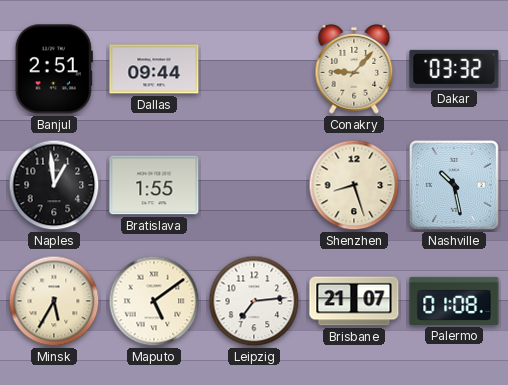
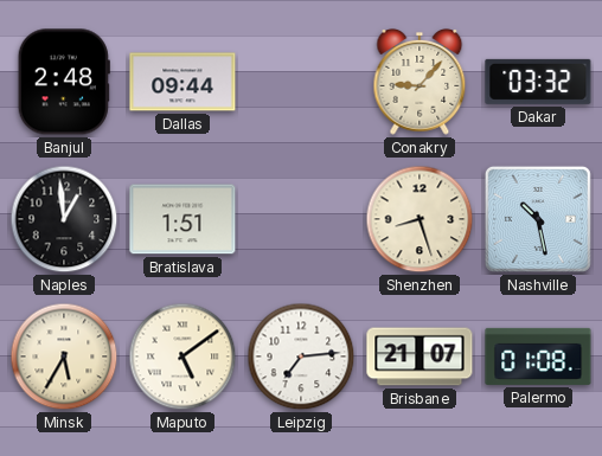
Banjul: 2:51 -> 2:48
Bratislava: 1:55 -> 1:51
